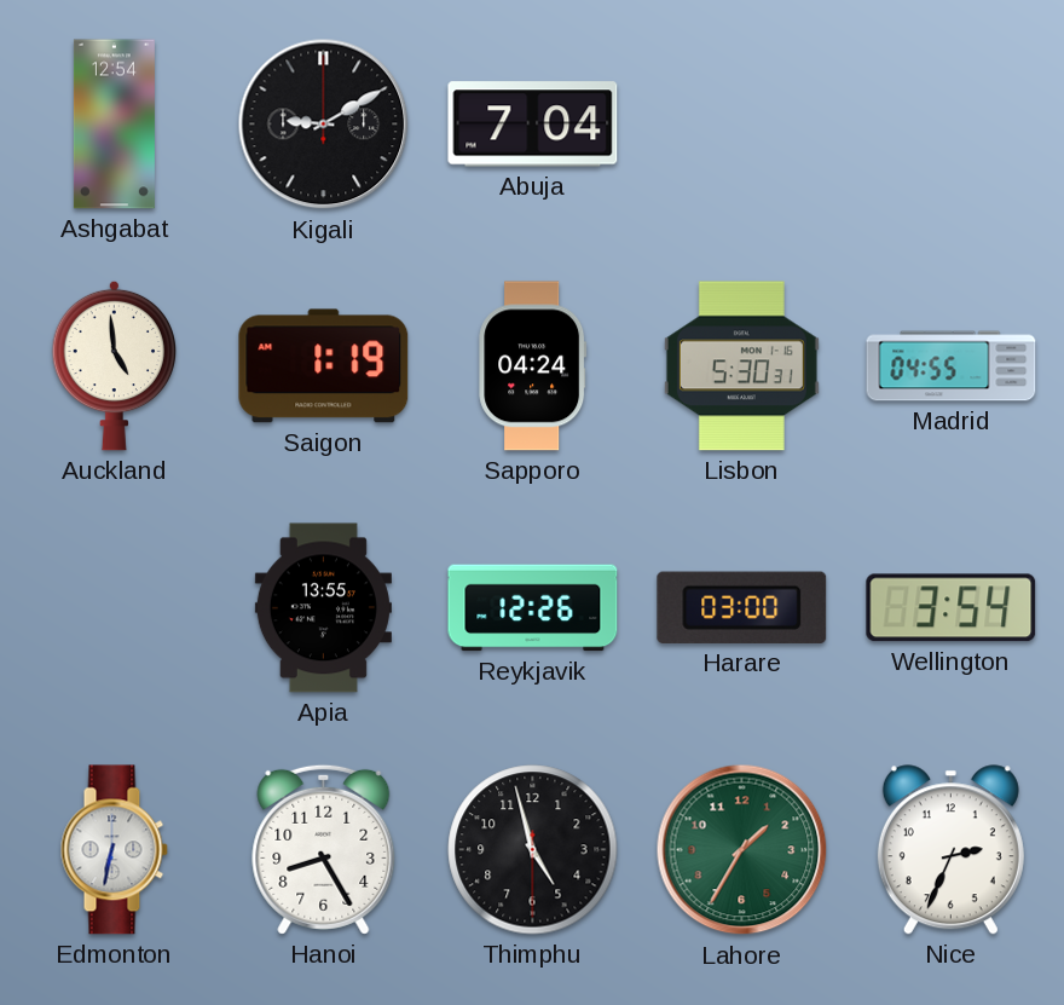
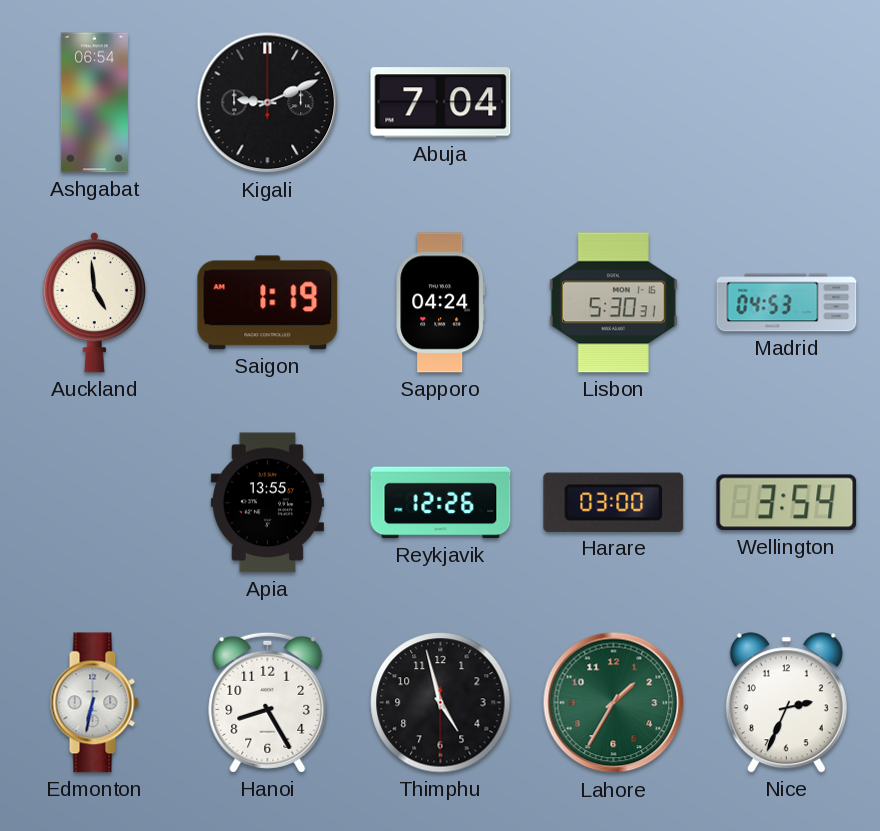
Ashgabat: 12:54 -> 06:54
Kigali: 9:10 -> 9:11
Madrid: 04:55 -> 04:53
